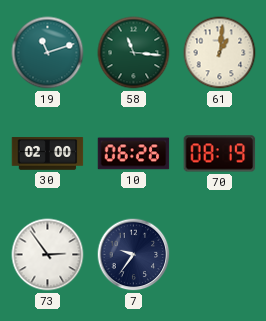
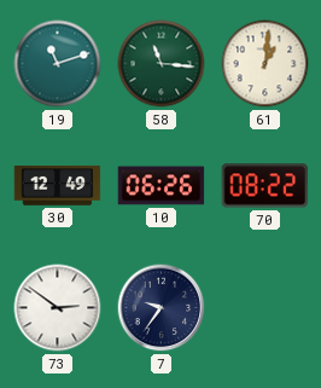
30: 02:00 -> 12:49
70: 08:19 -> 08:22
73: 2:54 -> 2:51
